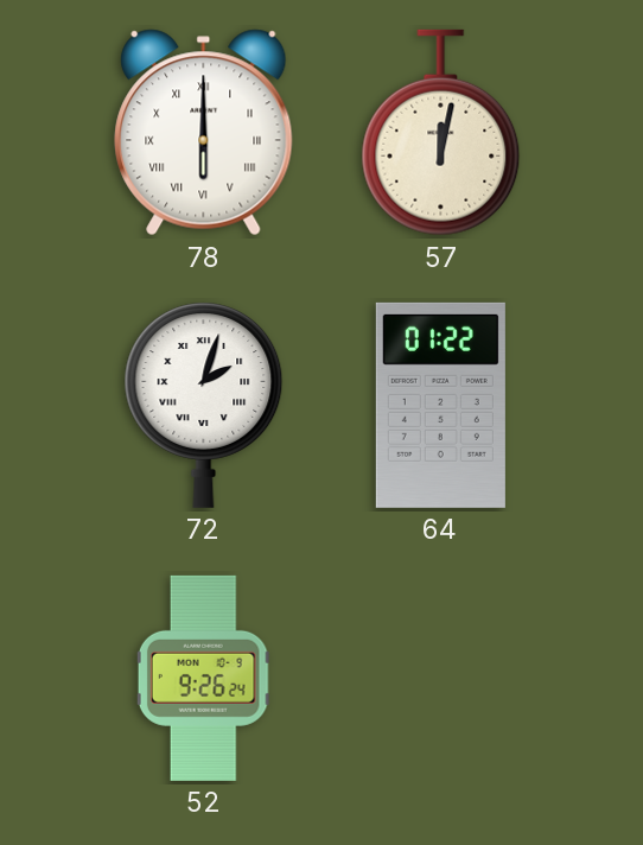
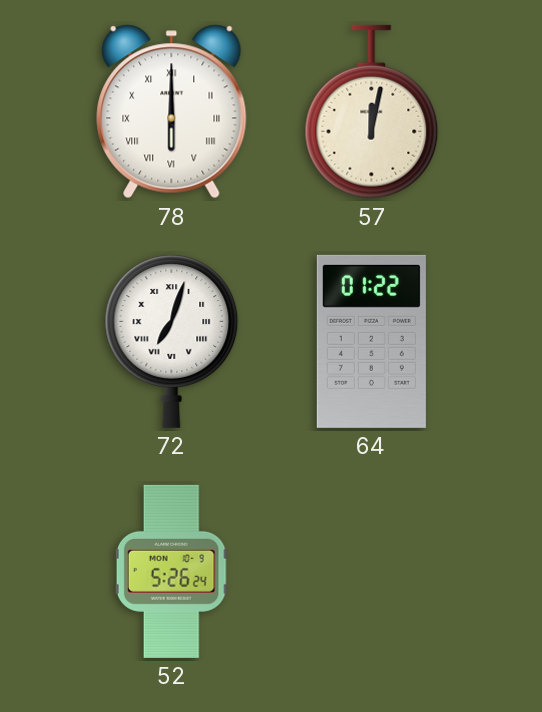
72: 2:03 -> 7:03
52: 9:26 -> 5:26
